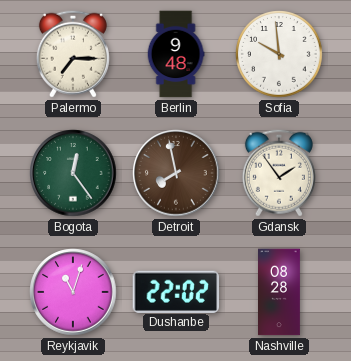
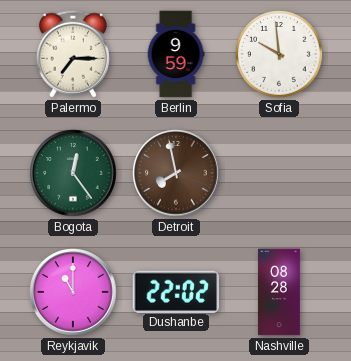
Berlin: 9:48 -> 9:59
Gdansk: 1:54 -> none
Reykjavik: 11:03 -> 11:00
